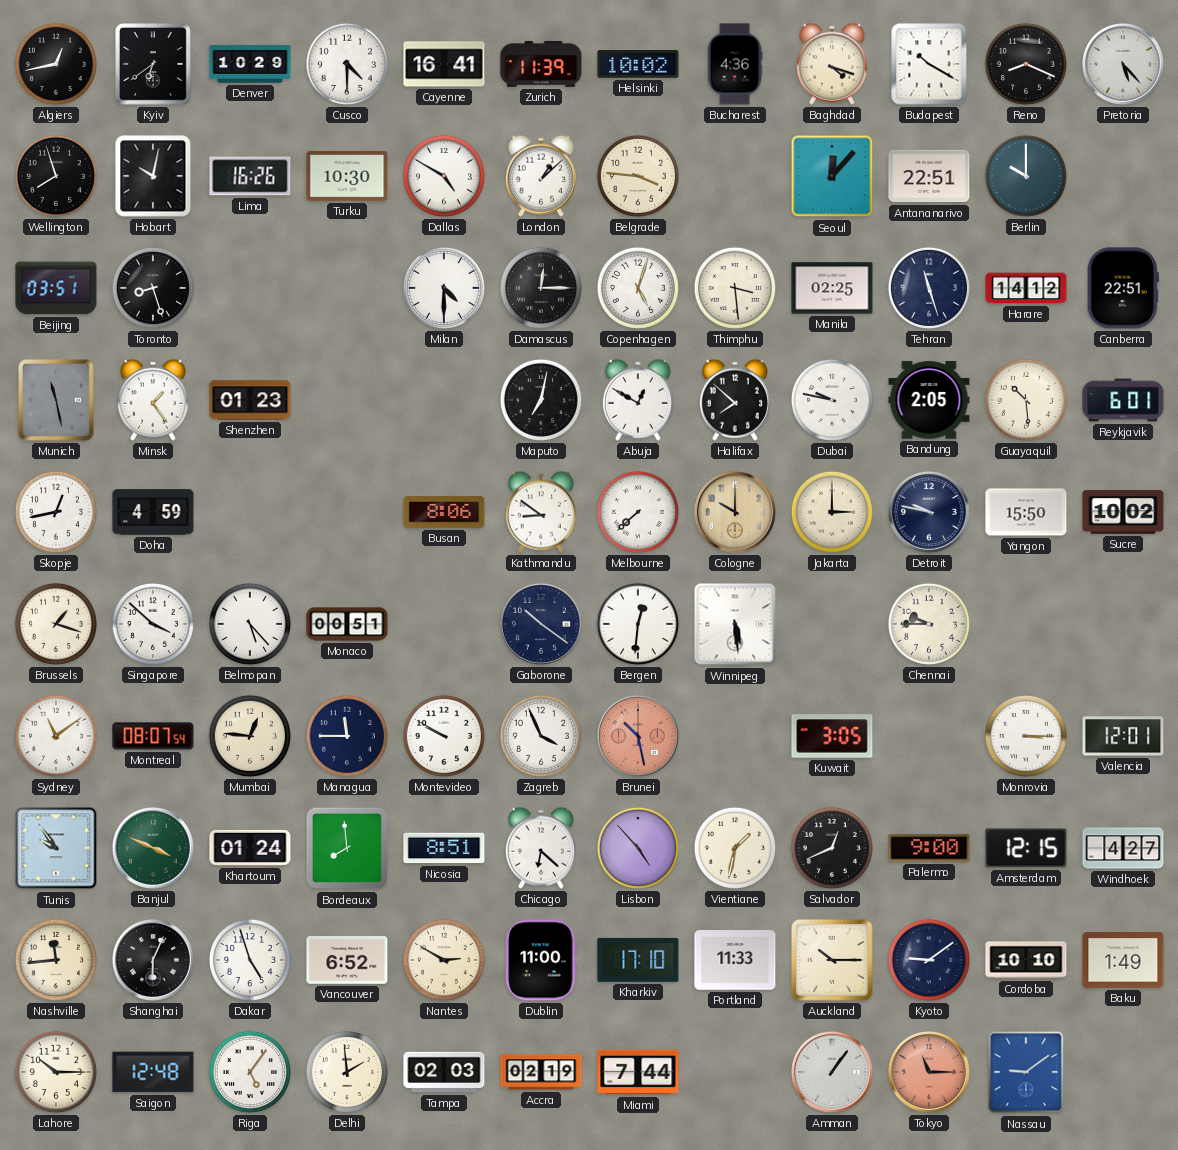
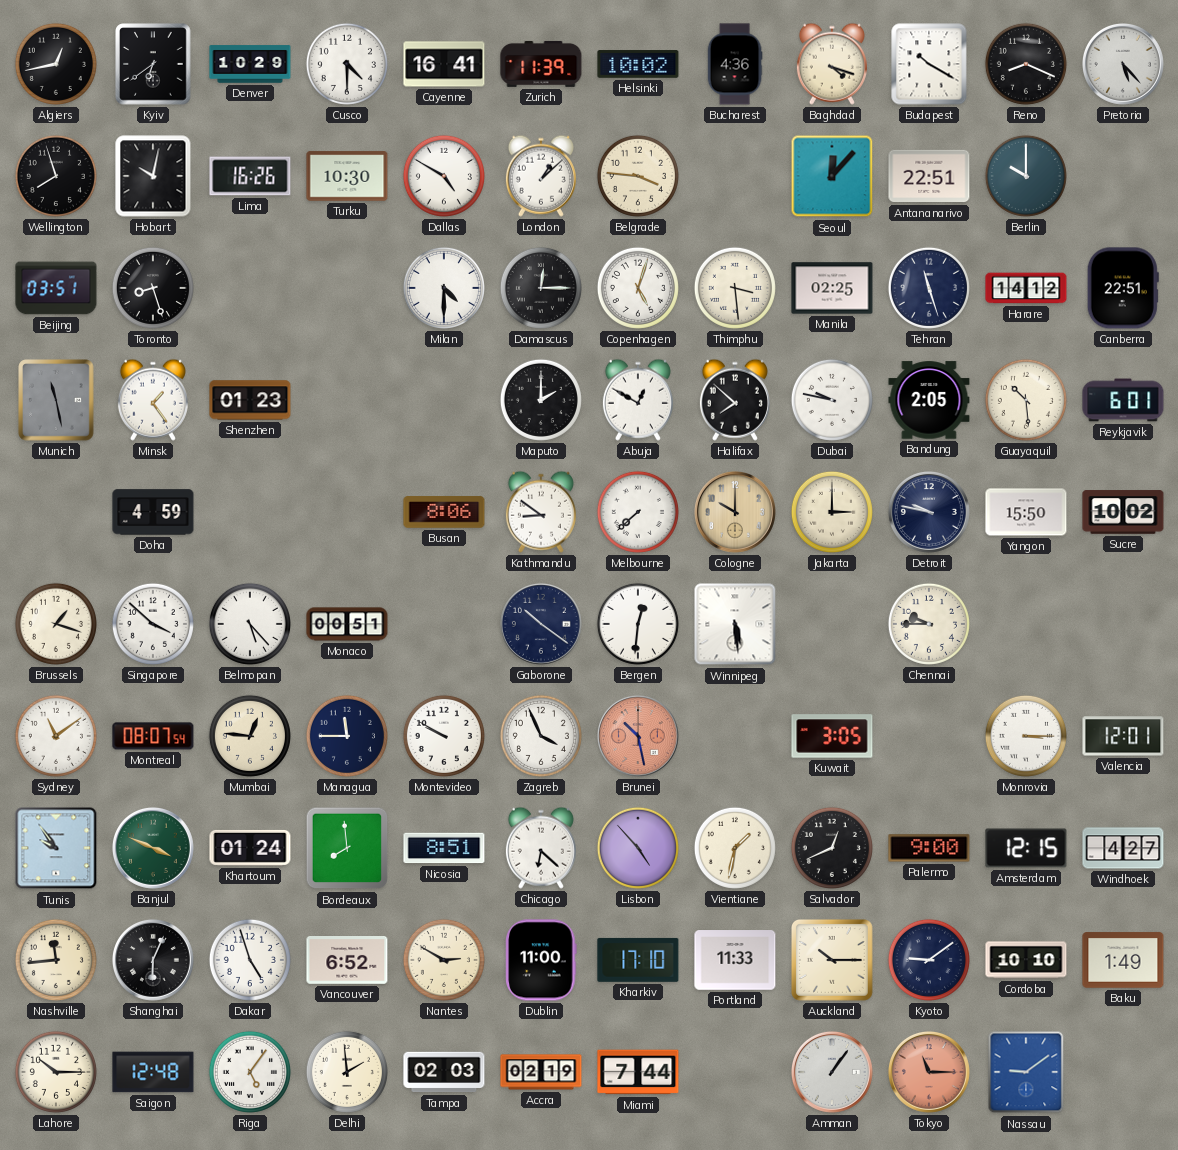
Maputo: 7:02 -> 2:00
Skopje: 12:43 -> none
